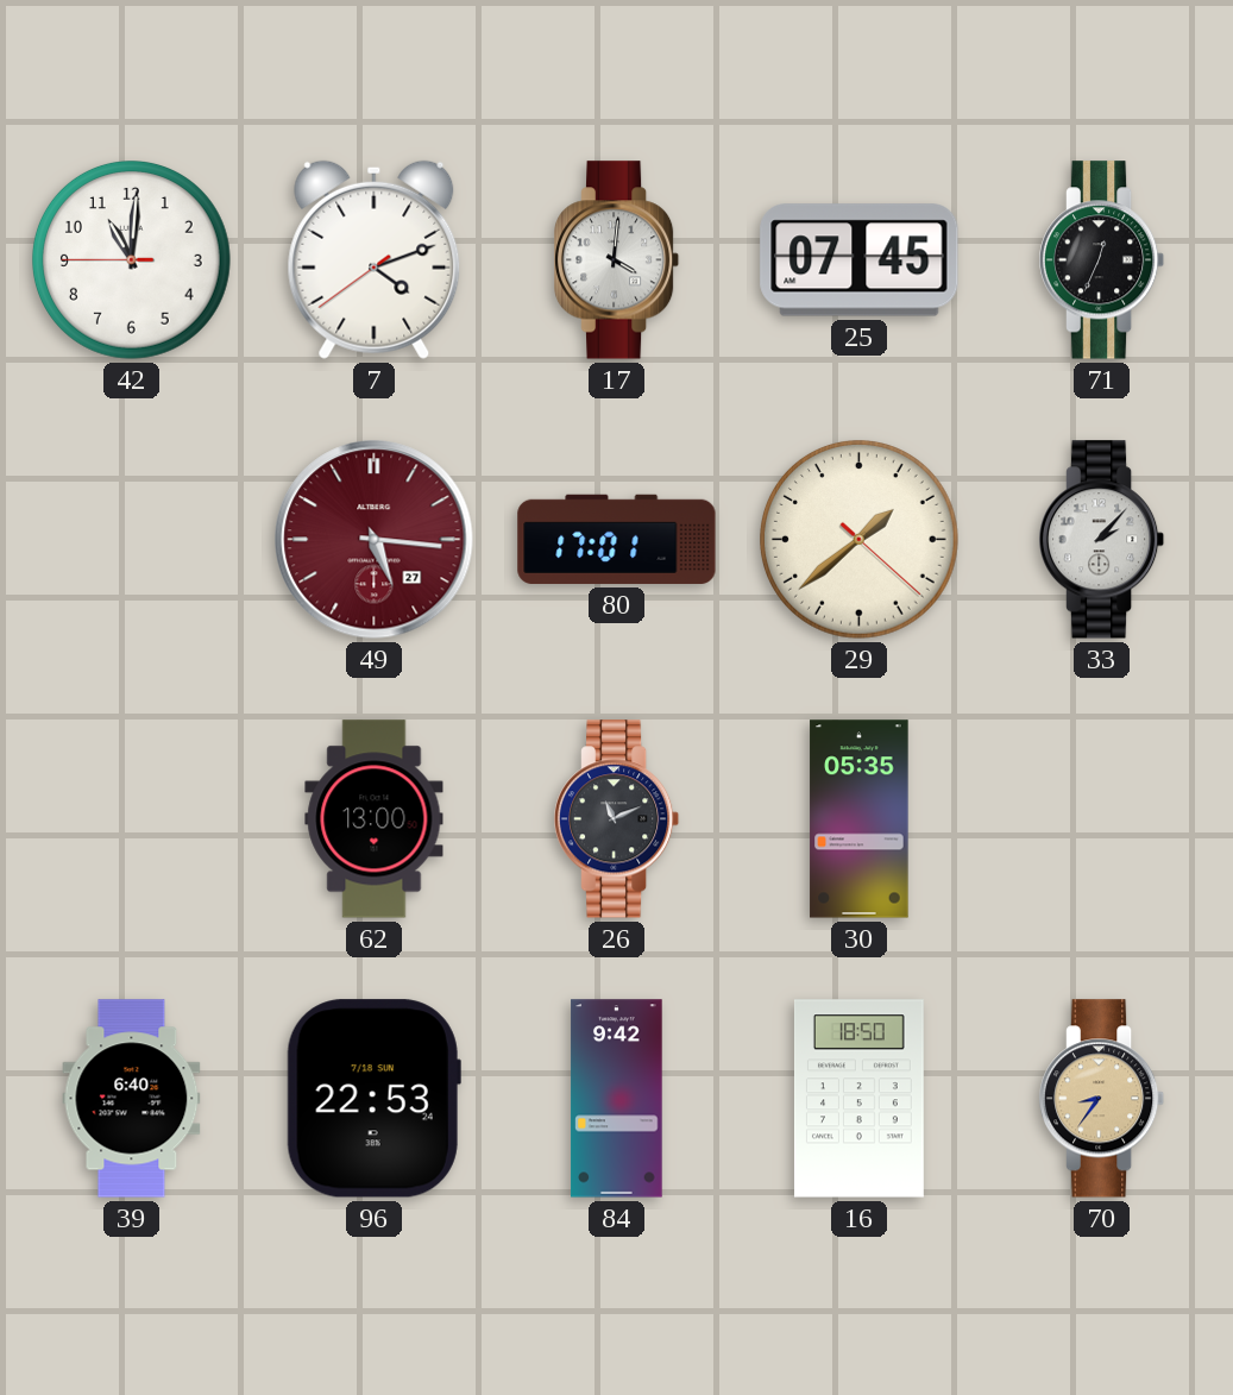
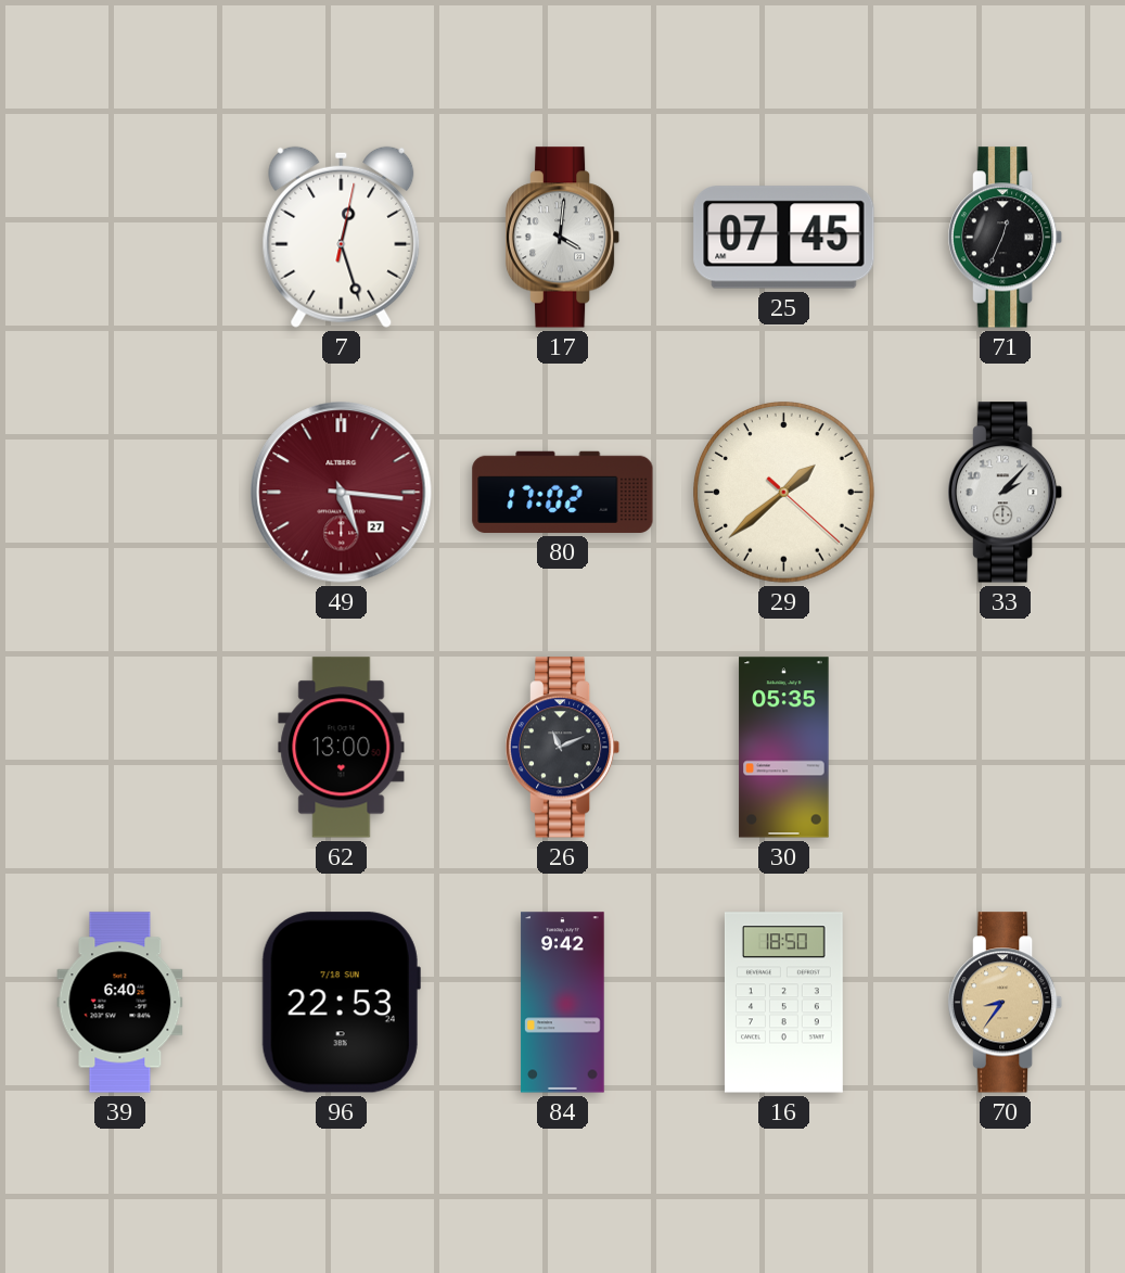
42: 11:00 -> none
7: 4:11 -> 12:27
80: 17:01 -> 17:02
